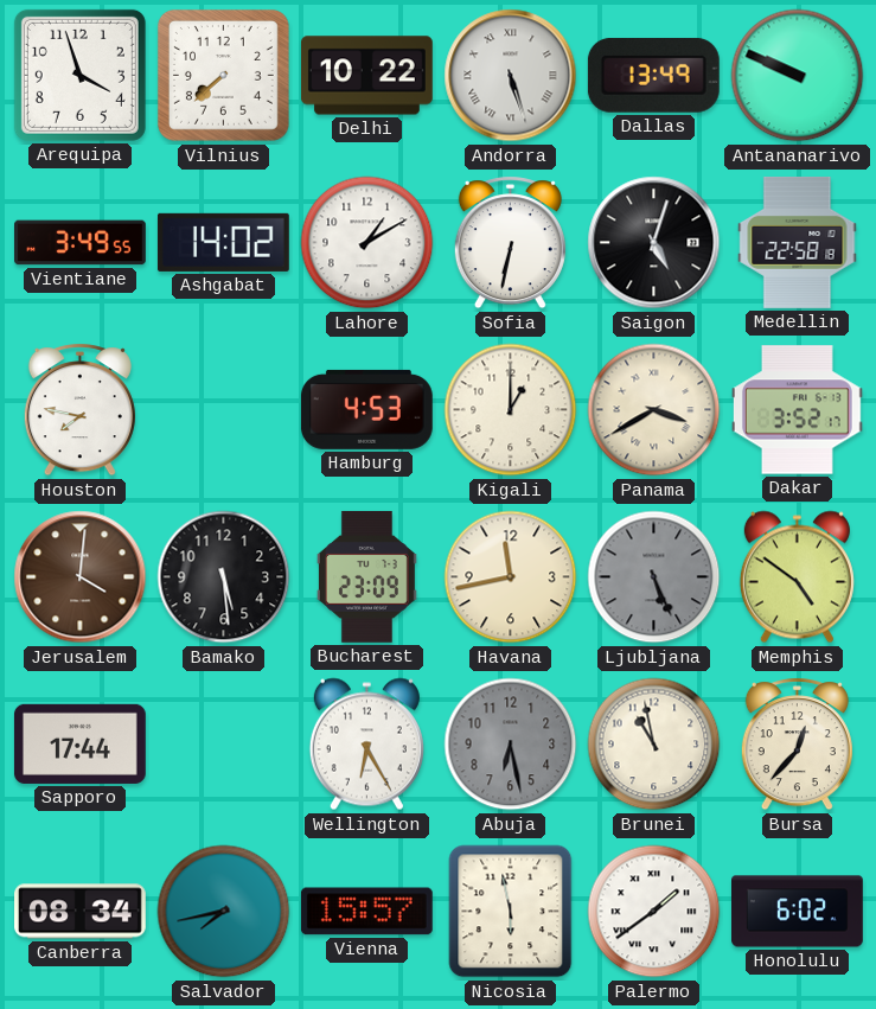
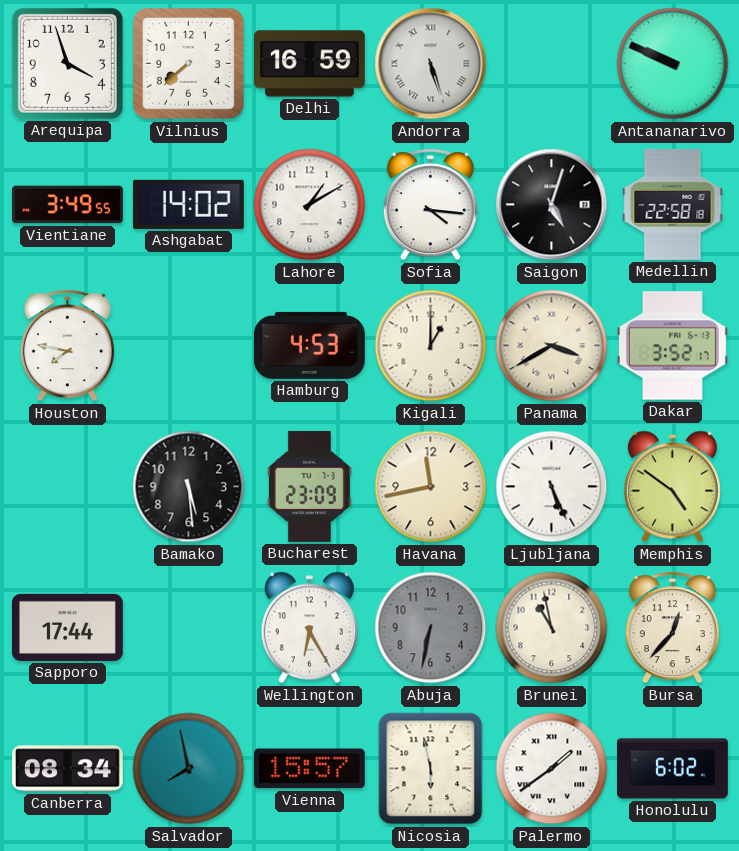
Delhi: 10:22 -> 16:59
Dallas: 13:49 -> none
Sofia: 6:32 -> 4:16
Jerusalem: 4:01 -> none
Ljubljana dial: grey -> white
Abuja: 6:28 -> 6:32
Salvador: 7:43 -> 7:58
